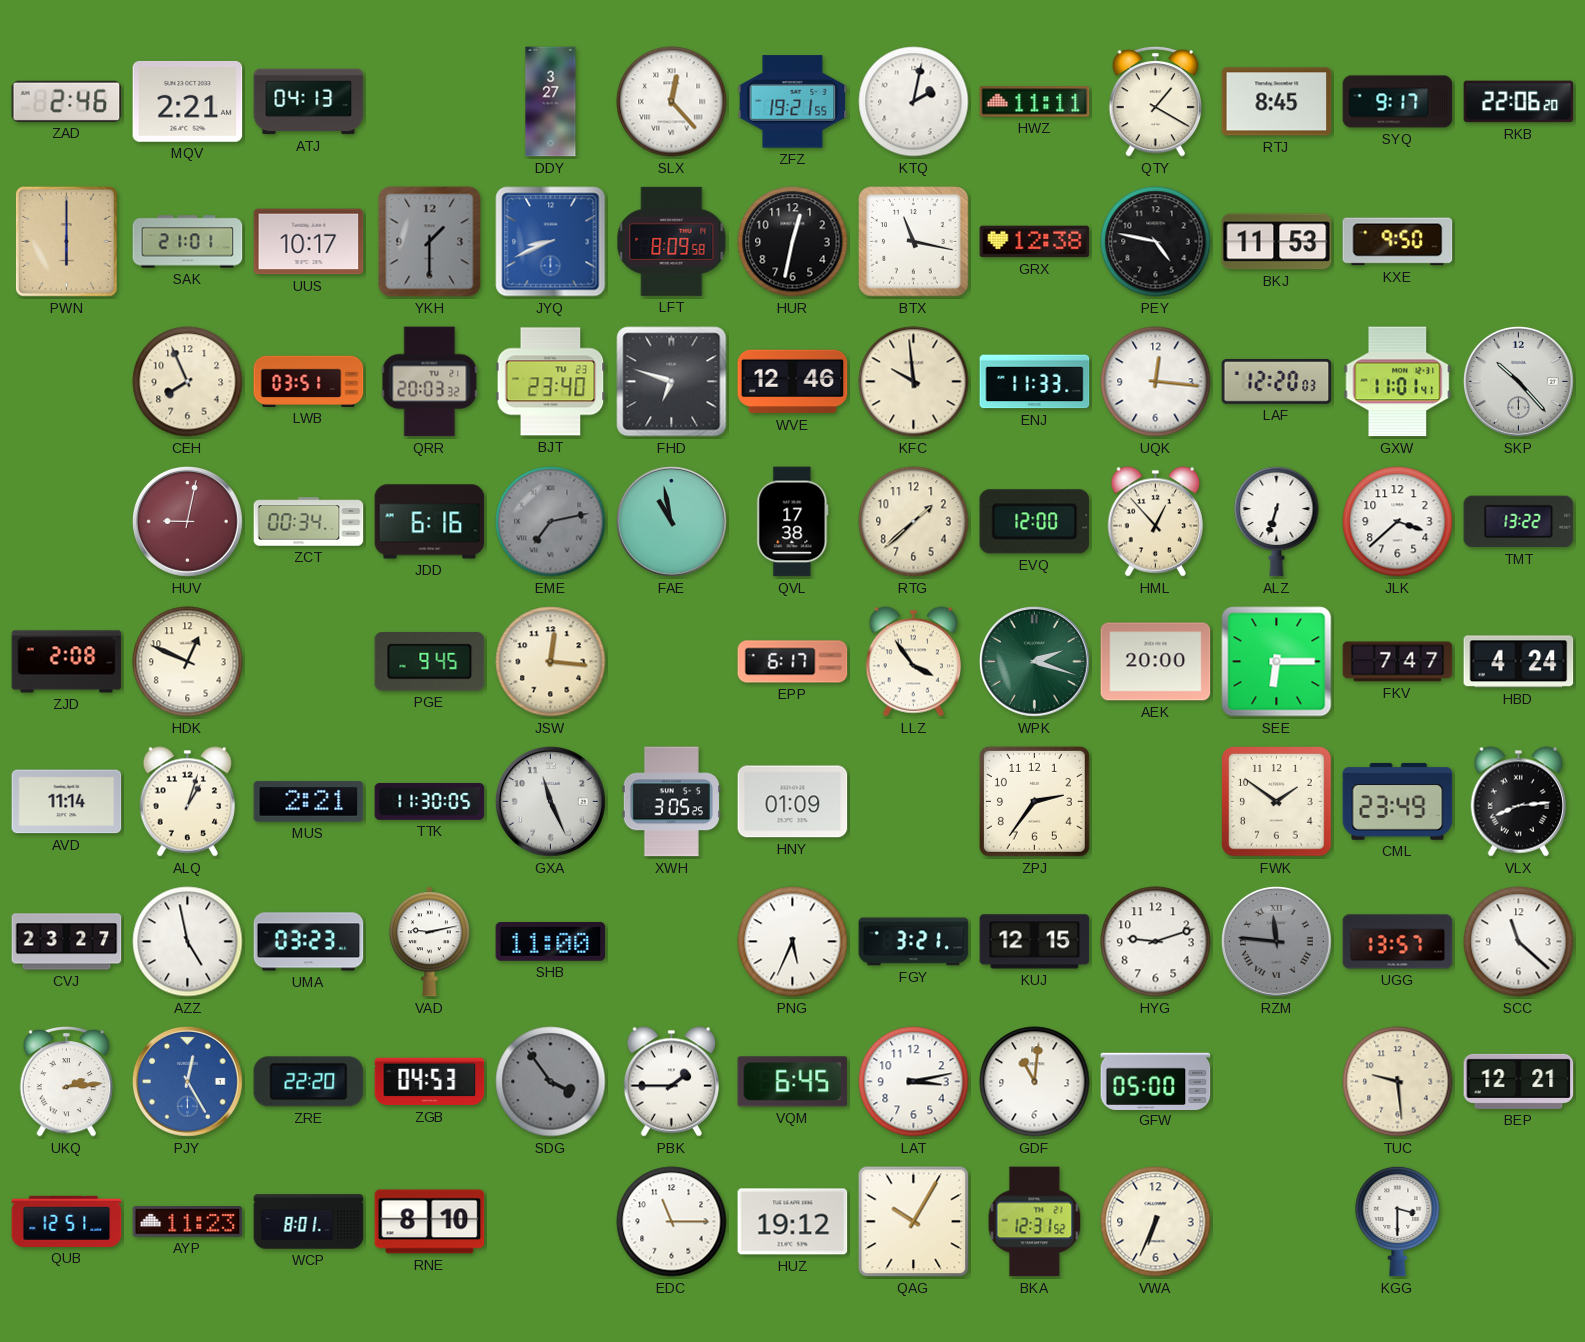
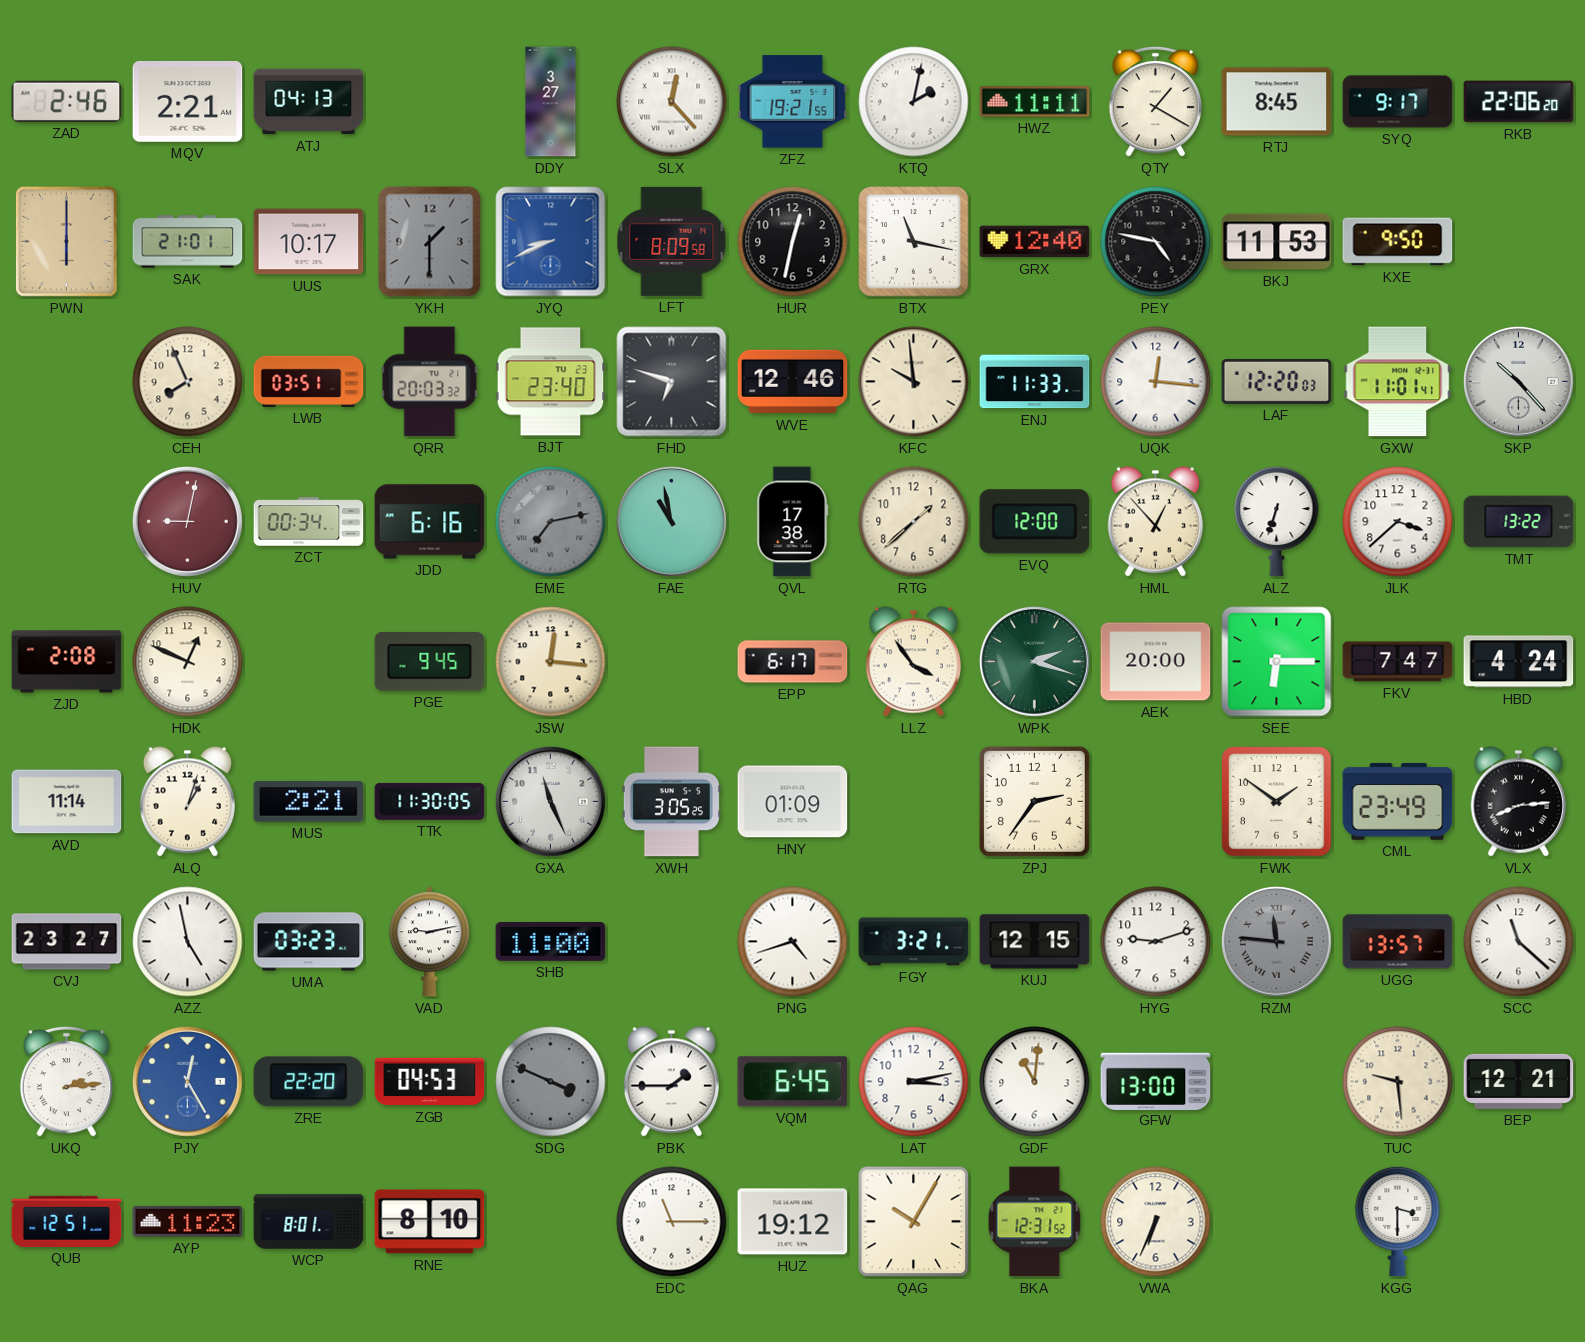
GRX: 12:38 -> 12:40
PNG: 5:34 -> 4:42
SDG: 3:54 -> 3:49
GFW: 05:00 -> 13:00
